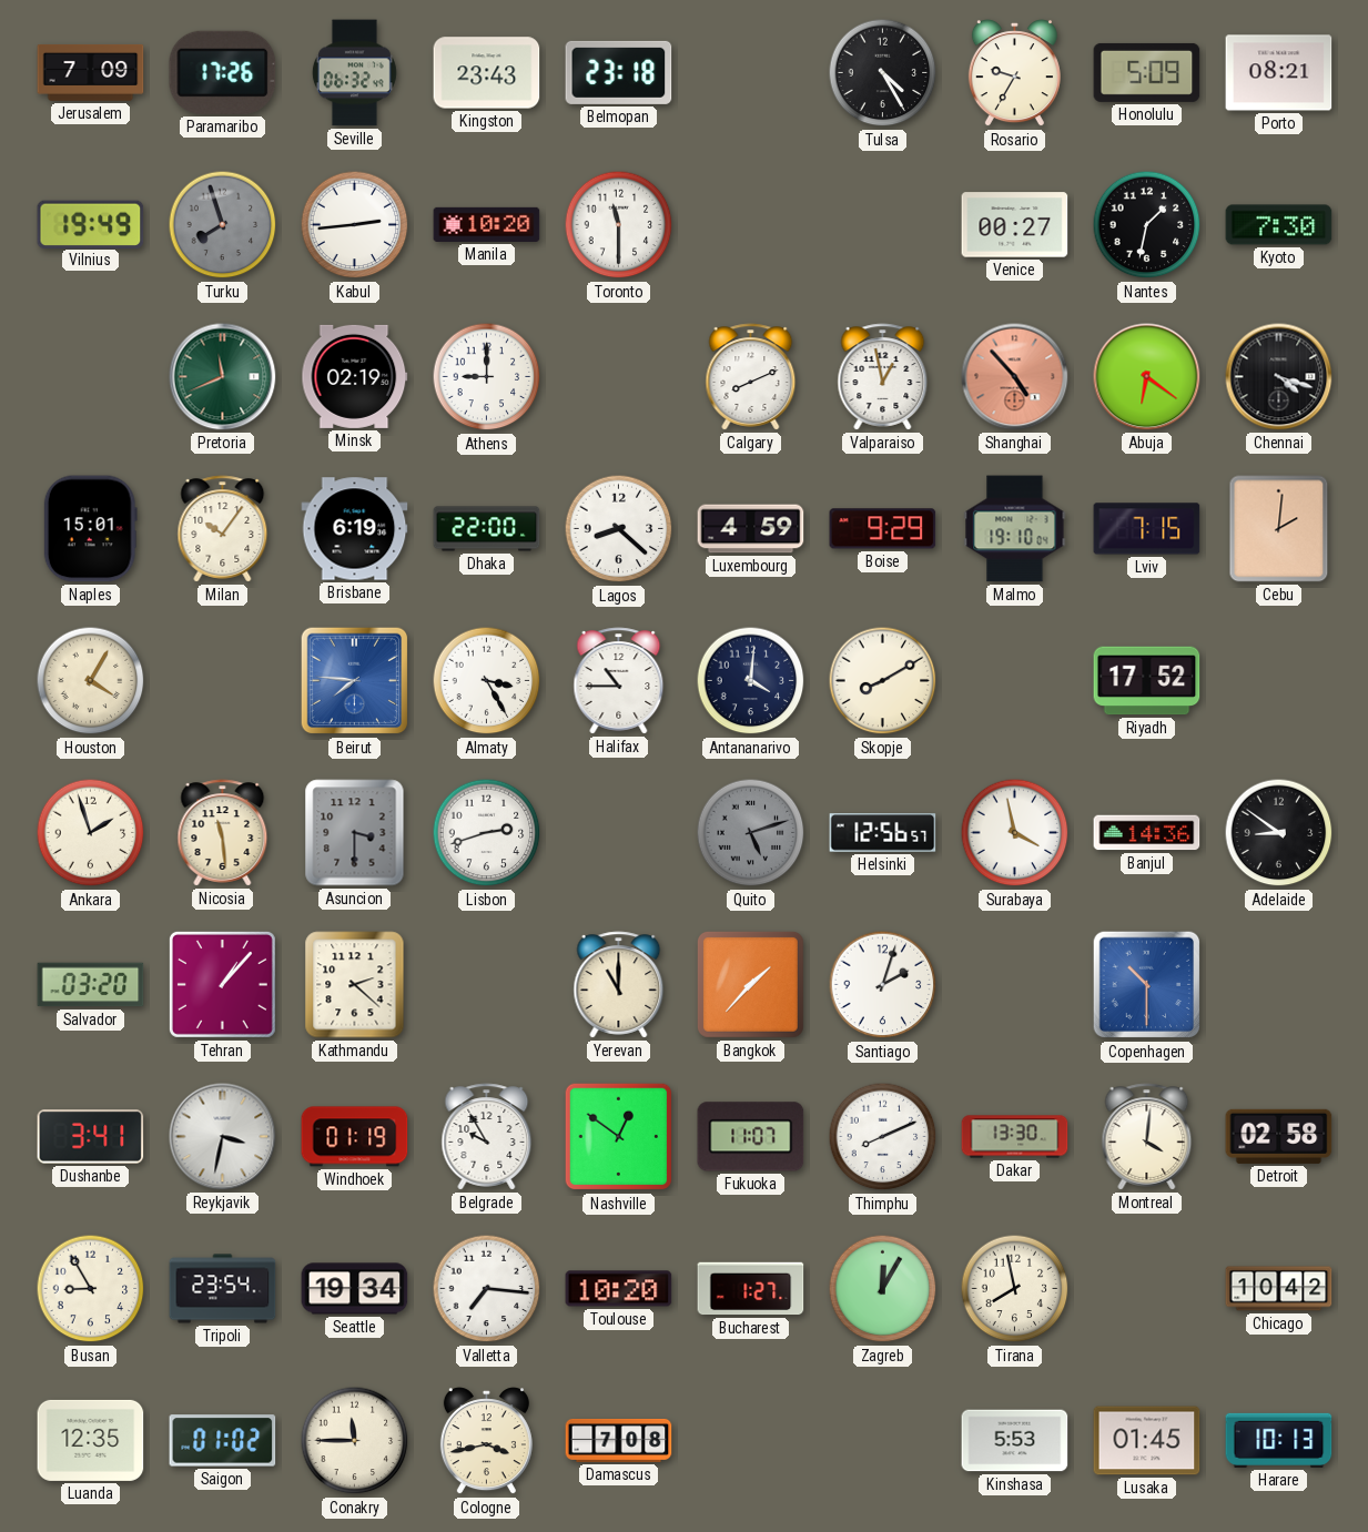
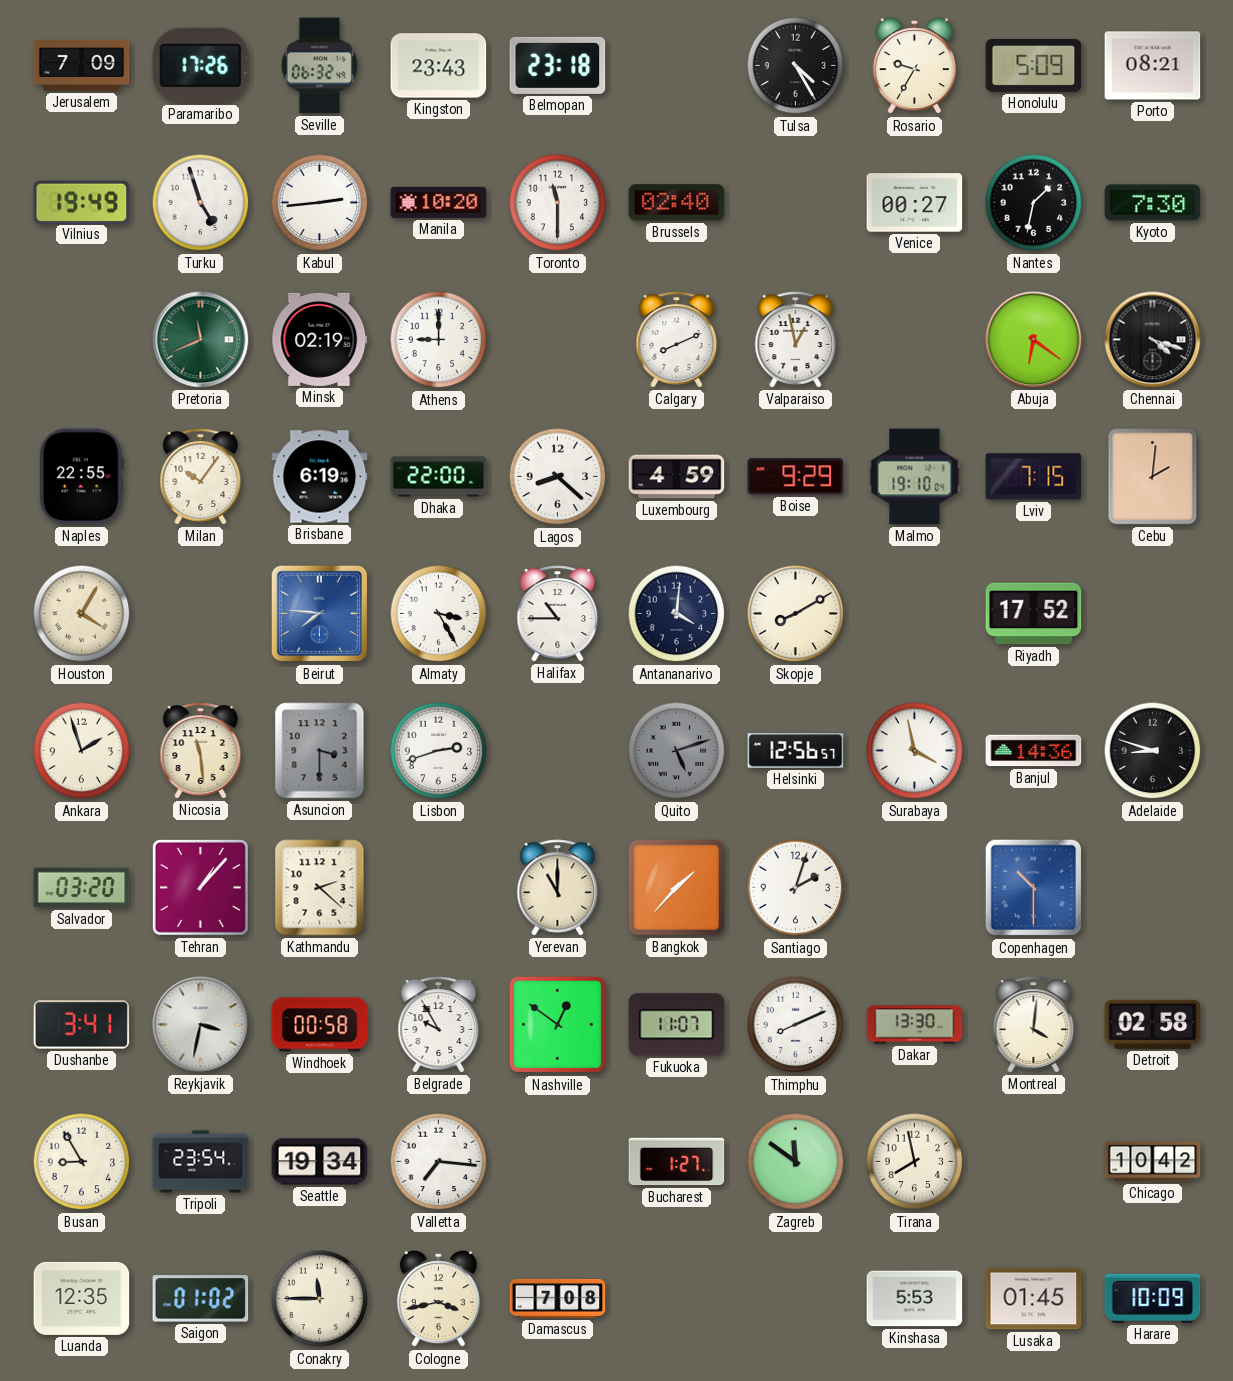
Turku: 7:57 -> 4:57
Turku dial: grey -> white
Brussels: none -> 02:40
Shanghai: 4:53 -> none
Naples: 15:01 -> 22:55
Adelaide: 8:51 -> 8:48
Windhoek: 01:19 -> 00:58
Toulouse: 10:20 -> none
Zagreb: 12:05 -> 11:51
Harare: 10:13 -> 10:09
